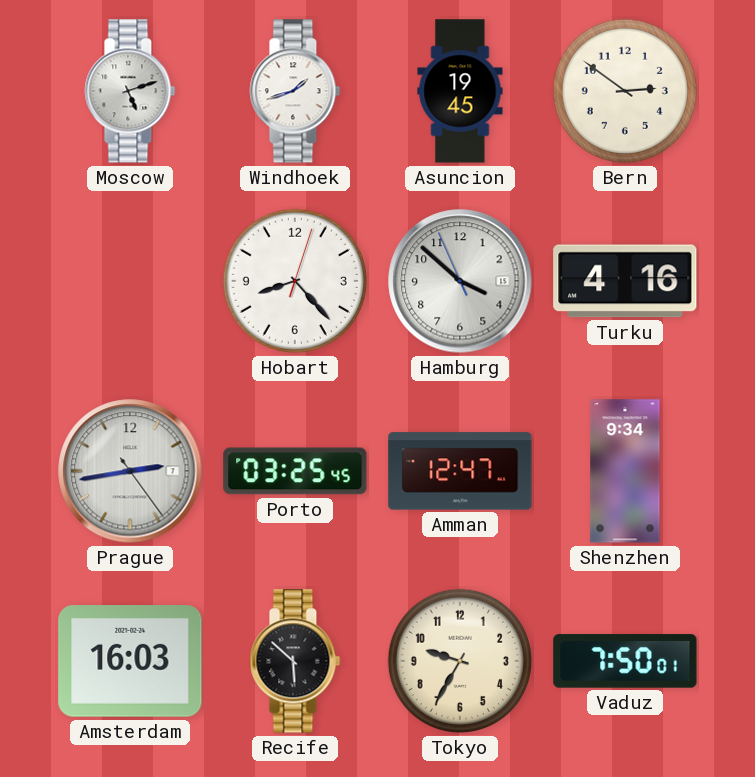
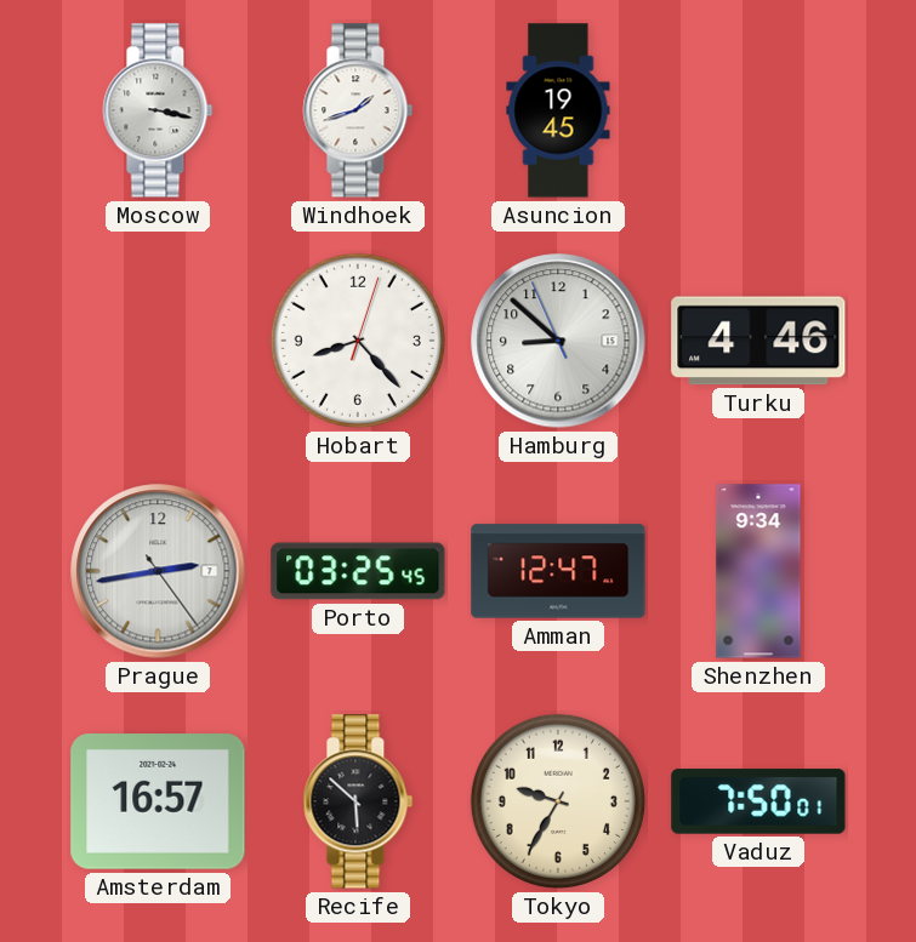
Moscow: 5:12 -> 3:17
Bern: 2:51 -> none
Hamburg: 3:51 -> 8:51
Turku: 4:16 -> 4:46
Amsterdam: 16:03 -> 16:57
